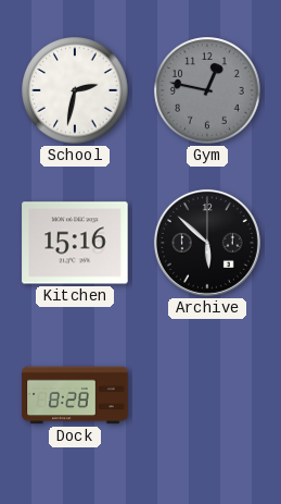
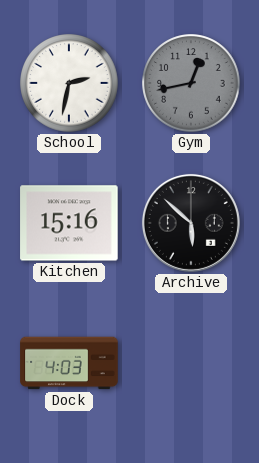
Gym: 12:47 -> 12:43
Dock: 8:28 -> 4:03
